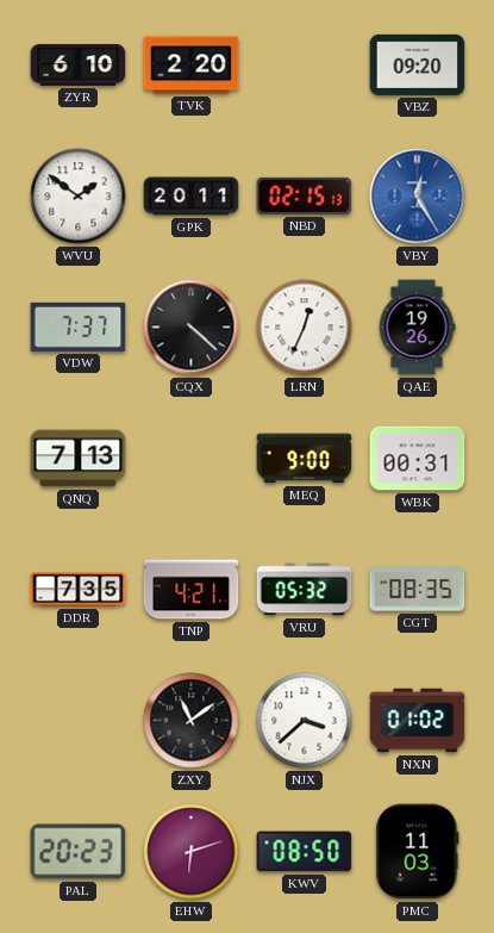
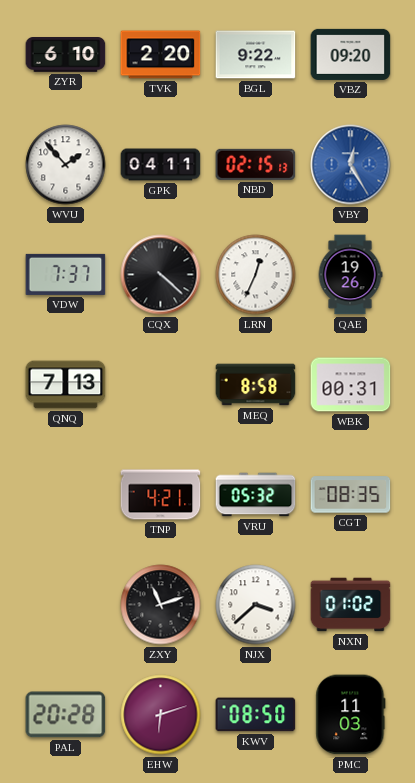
BGL: none -> 9:22
WVU: 1:51 -> 1:53
GPK: 20:11 -> 04:11
MEQ: 9:00 -> 8:58
DDR: 7:35 -> none
ZXY: 11:09 -> 11:12
PAL: 20:23 -> 20:28
